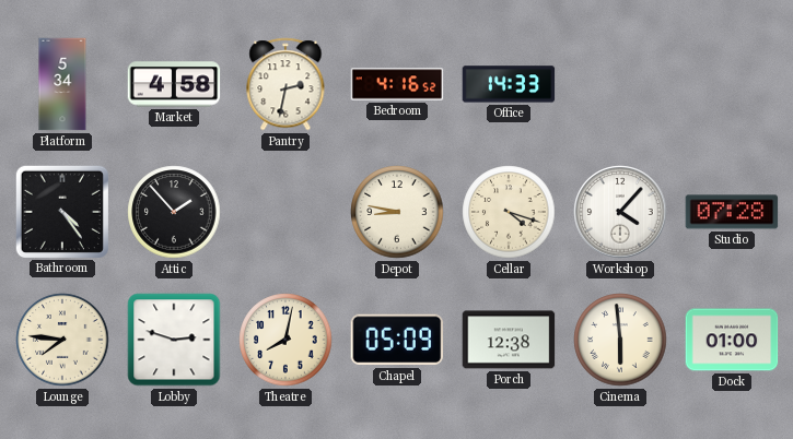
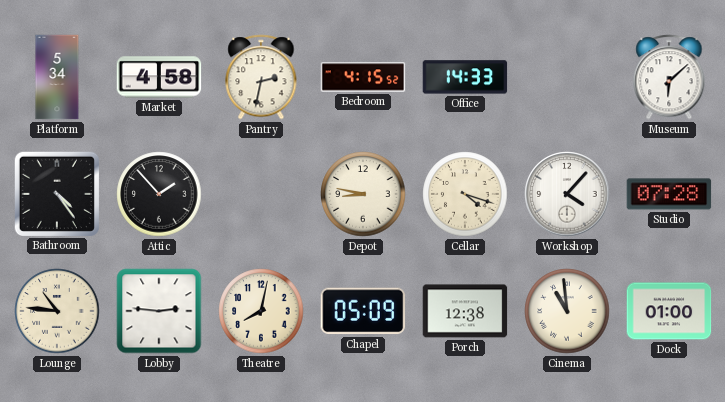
Bedroom: 4:16 -> 4:15
Museum: none -> 6:08
Lounge: 7:46 -> 10:46
Lobby: 2:48 -> 2:46
Cinema: 5:59 -> 10:59
